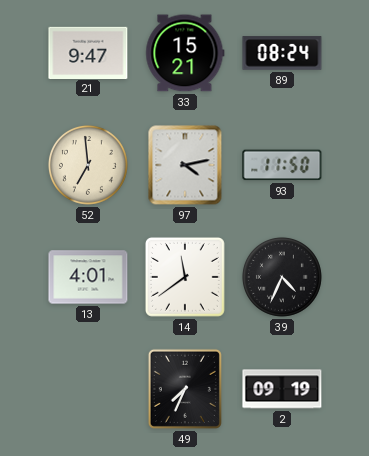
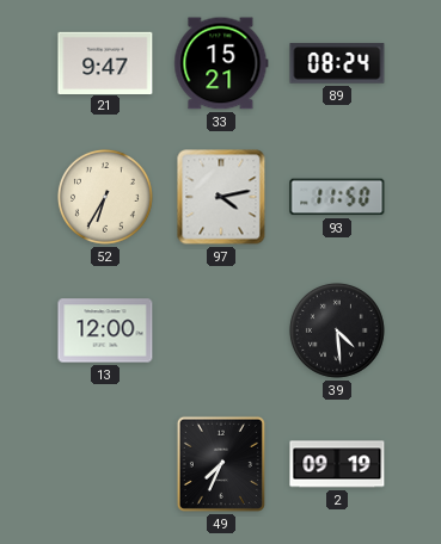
52: 6:59 -> 6:35
13: 4:01 -> 12:00
14: 11:39 -> none
39: 4:34 -> 4:29
